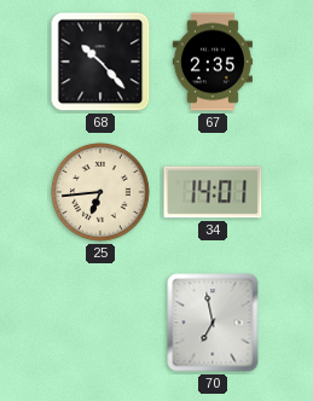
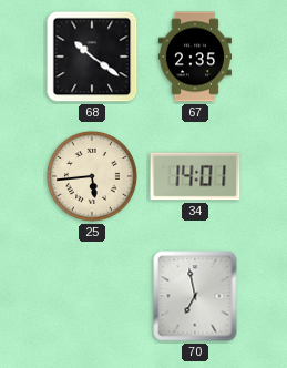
68: 10:23 -> 10:21
25: 6:44 -> 5:44
